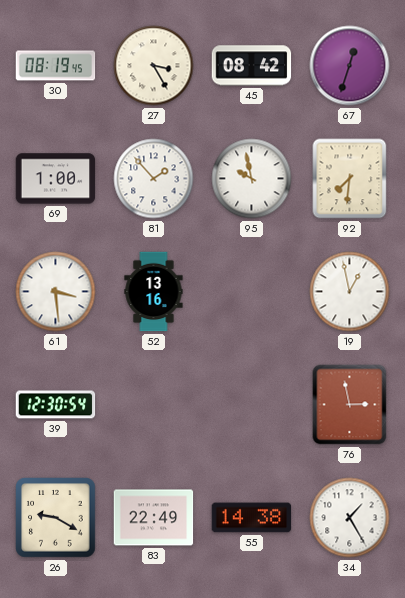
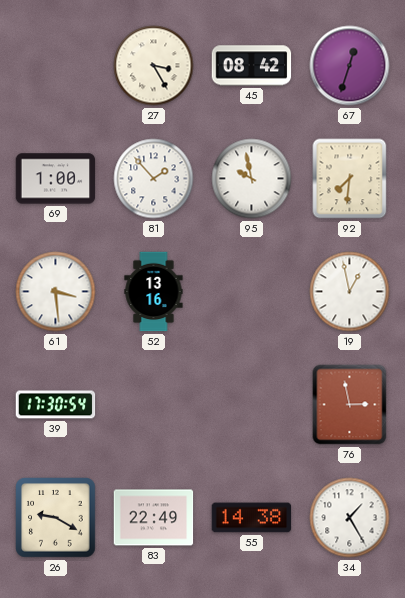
30: 08:19 -> none
39: 12:30 -> 17:30
